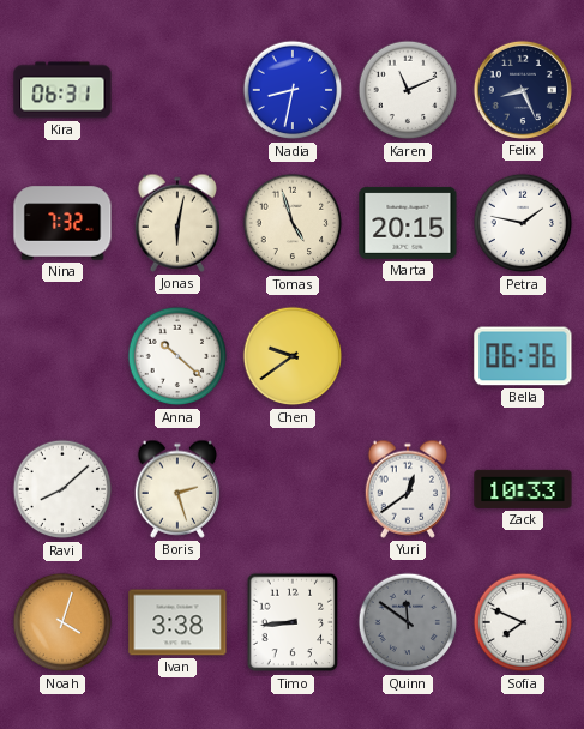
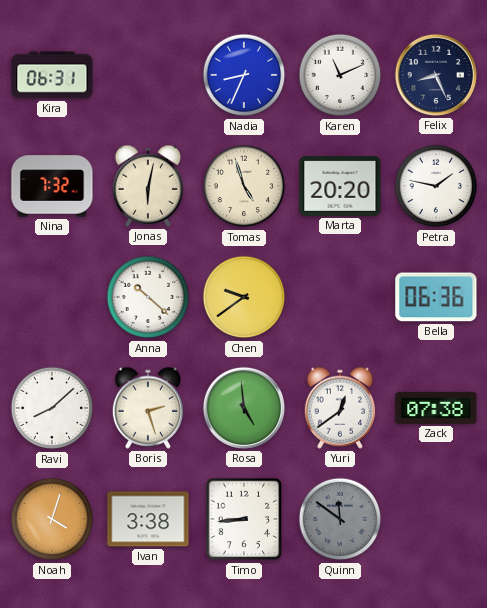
Nadia: 8:32 -> 8:34
Marta: 20:15 -> 20:20
Rosa: none -> 4:59
Zack: 10:33 -> 07:38
Sofia: 7:49 -> none
